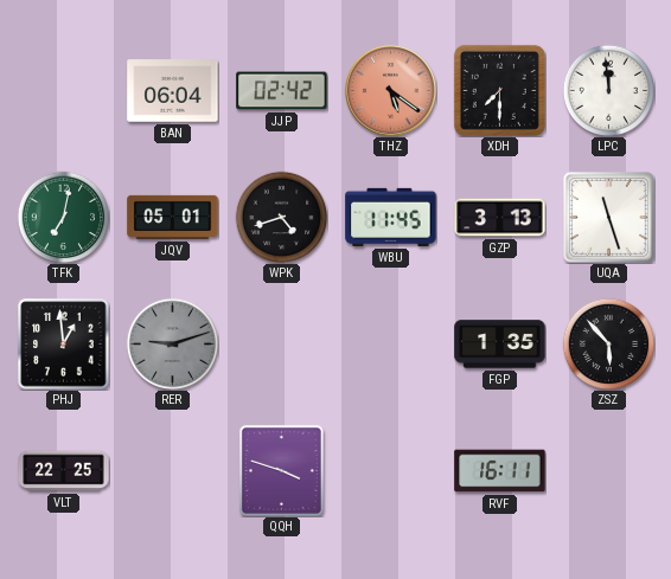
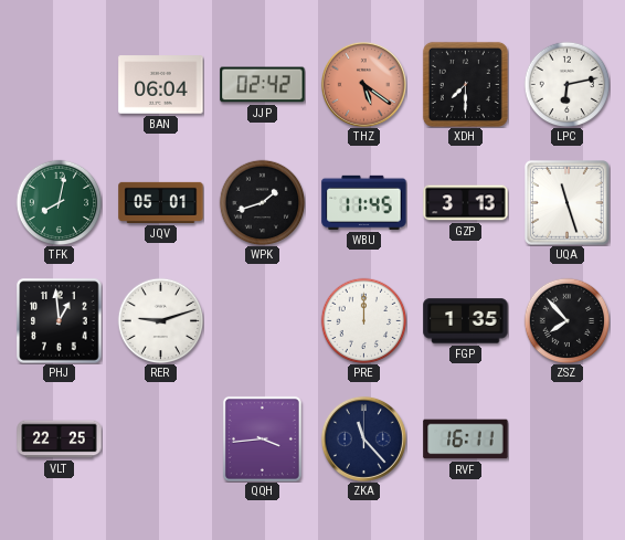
LPC: 11:59 -> 6:13
TFK: 7:02 -> 8:02
WPK: 4:42 -> 1:42
RER dial: grey -> white
PRE: none -> 12:00
ZSZ: 5:53 -> 7:53
QQH: 3:48 -> 3:44
ZKA: none -> 11:23
